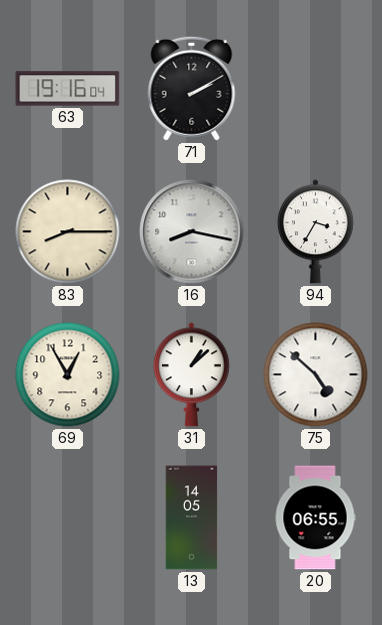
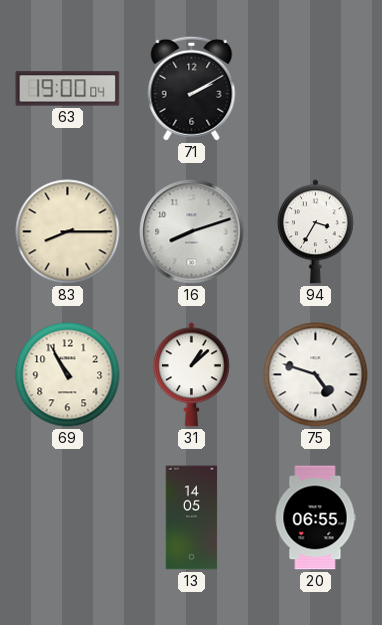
63: 19:16 -> 19:00
16: 8:17 -> 8:12
69: 12:55 -> 10:55
75: 4:52 -> 4:48
